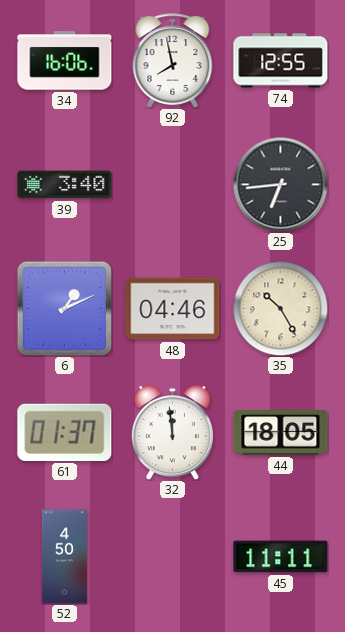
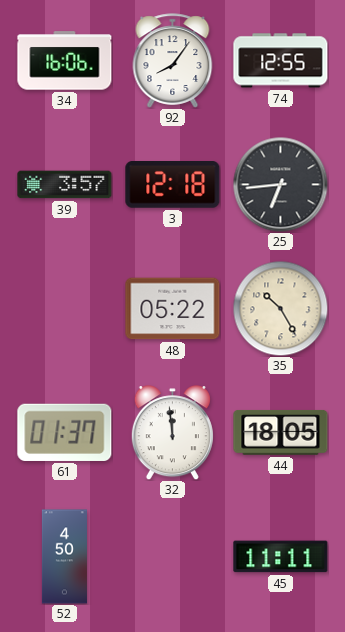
92: 7:58 -> 8:06
39: 3:40 -> 3:57
3: none -> 12:18
6: 1:11 -> none
48: 04:46 -> 05:22
